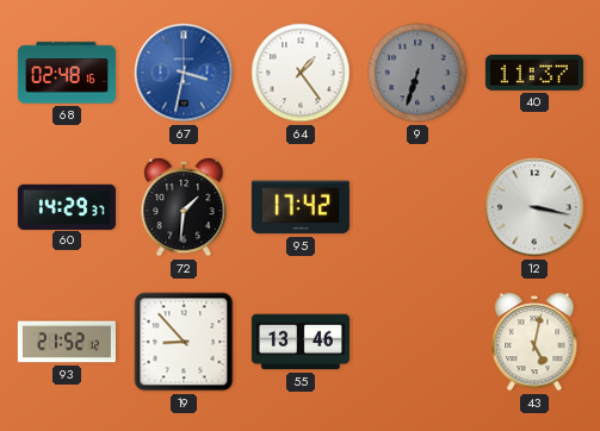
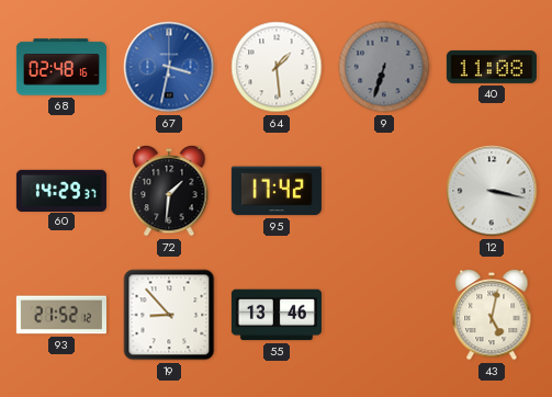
64: 1:24 -> 1:29
40: 11:37 -> 11:08
